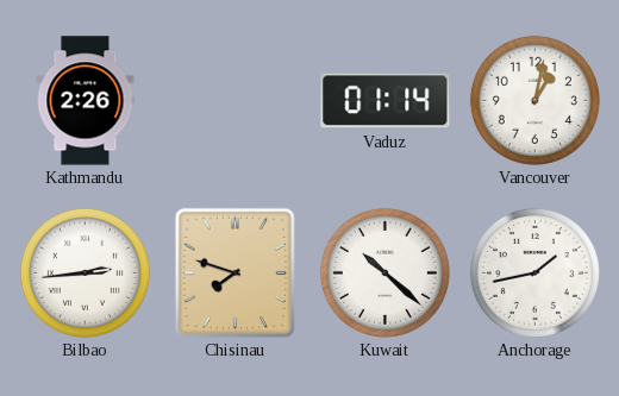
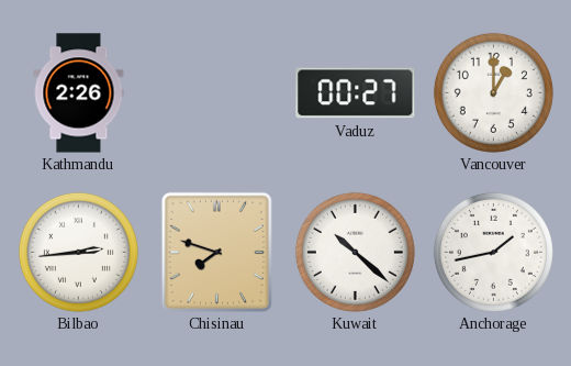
Vaduz: 01:14 -> 00:27
Vancouver: 1:02 -> 1:00
